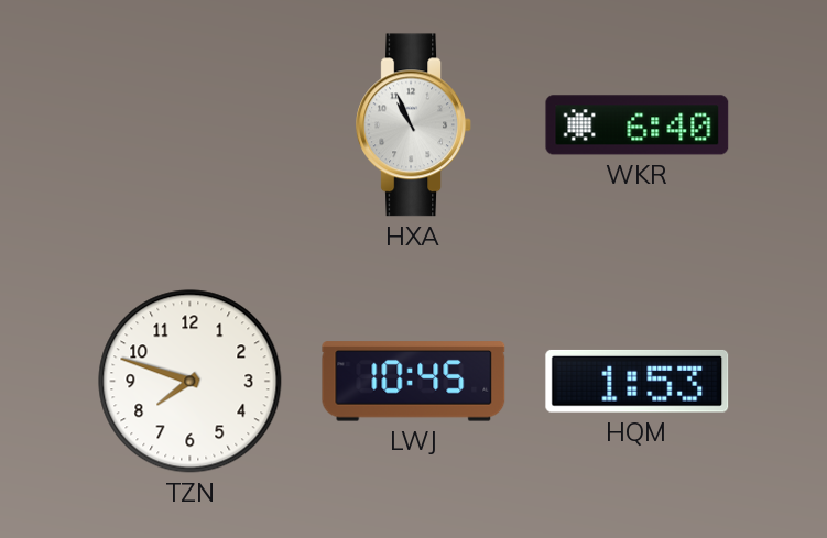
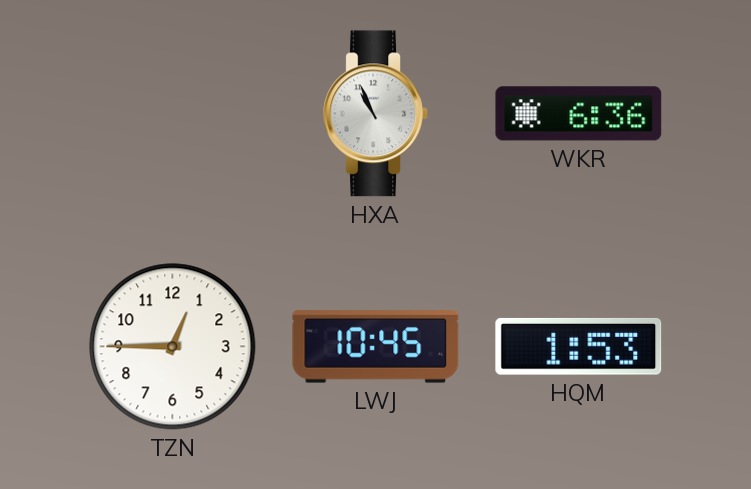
WKR: 6:40 -> 6:36
TZN: 7:48 -> 12:45
